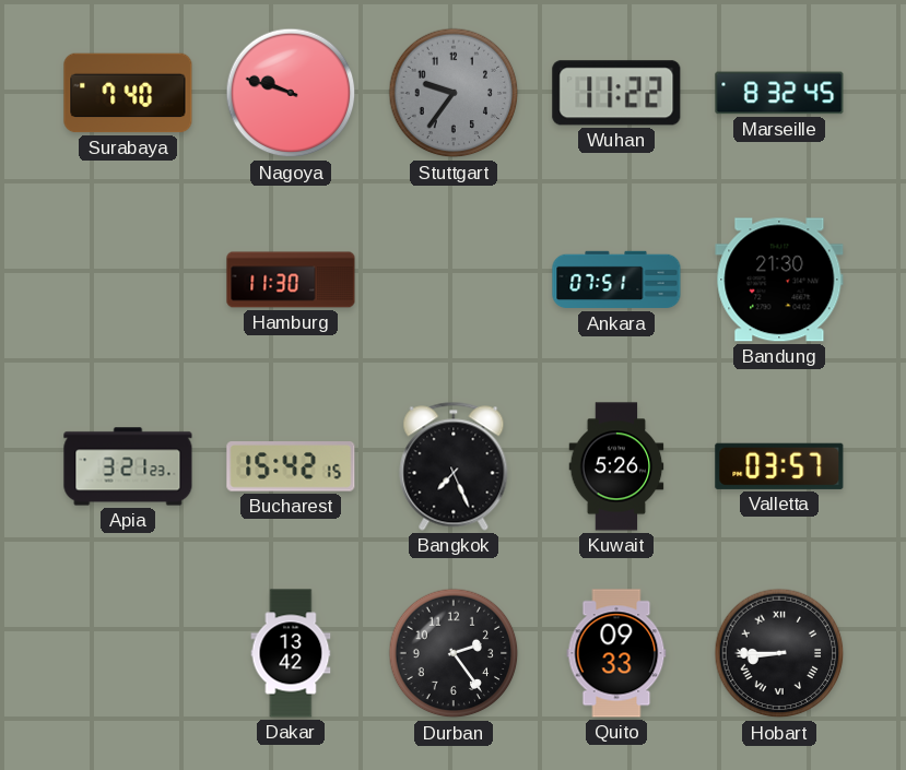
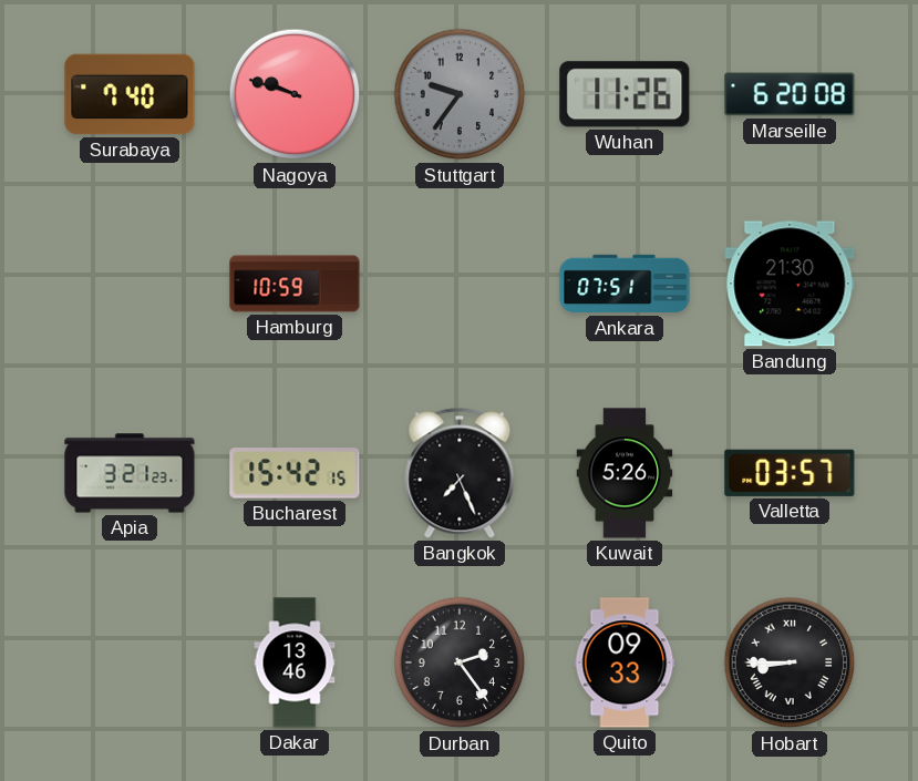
Wuhan: 11:22 -> 11:26
Marseille: 8:32 -> 6:20
Hamburg: 11:30 -> 10:59
Dakar: 13:42 -> 13:46
